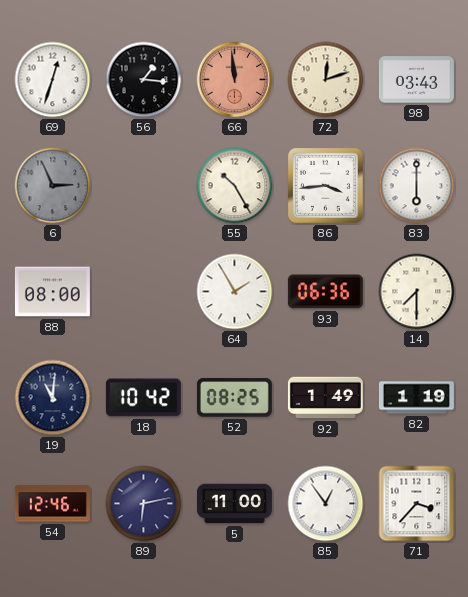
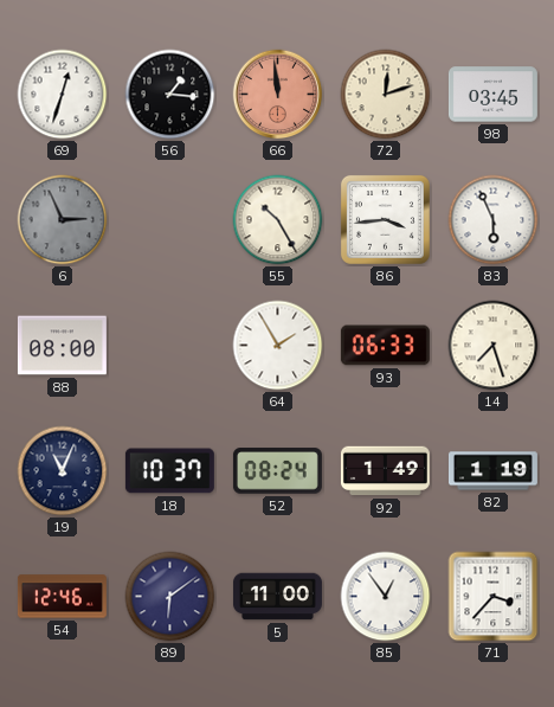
98: 03:43 -> 03:45
83: 6:00 -> 5:56
93: 06:36 -> 06:33
14: 7:30 -> 7:27
19: 11:01 -> 11:04
18: 10:42 -> 10:37
52: 08:25 -> 08:24
89: 6:13 -> 6:09
